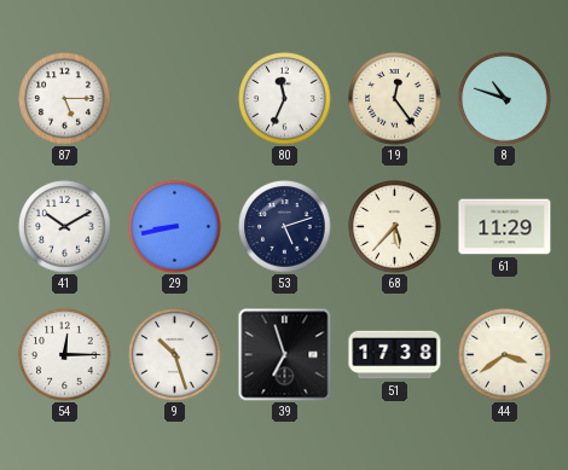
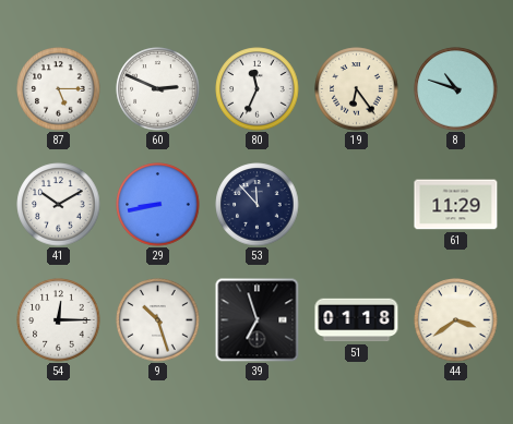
60: none -> 2:49
19: 12:24 -> 6:24
53: 5:12 -> 11:53
68: 5:37 -> none
51: 17:38 -> 01:18
